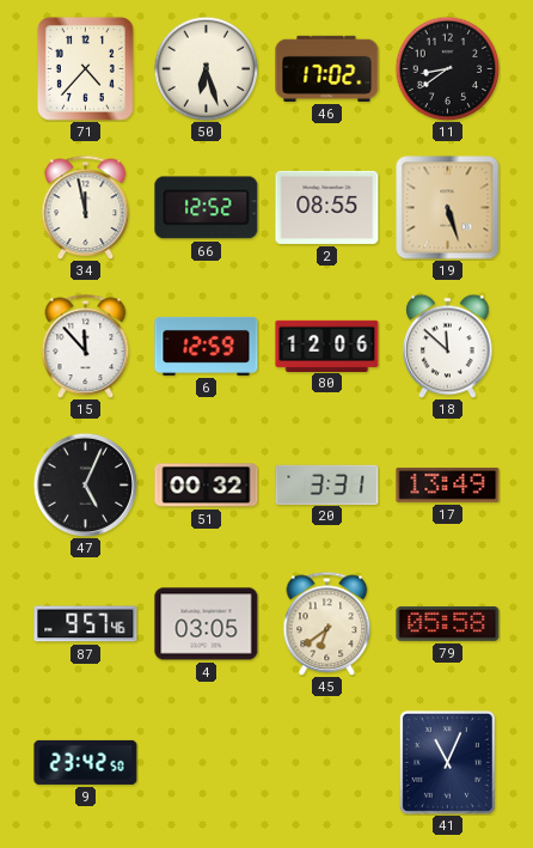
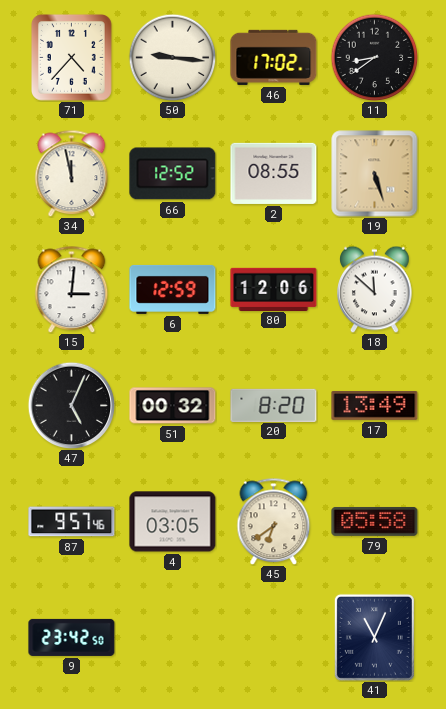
50: 6:27 -> 9:16
15: 11:53 -> 3:01
20: 3:31 -> 8:20
